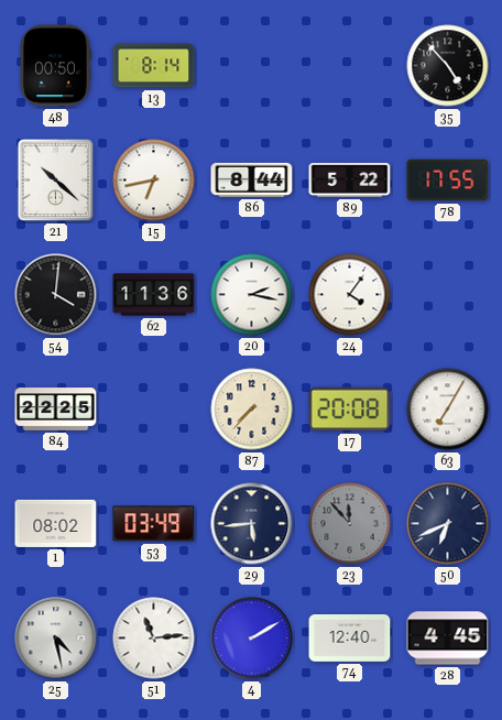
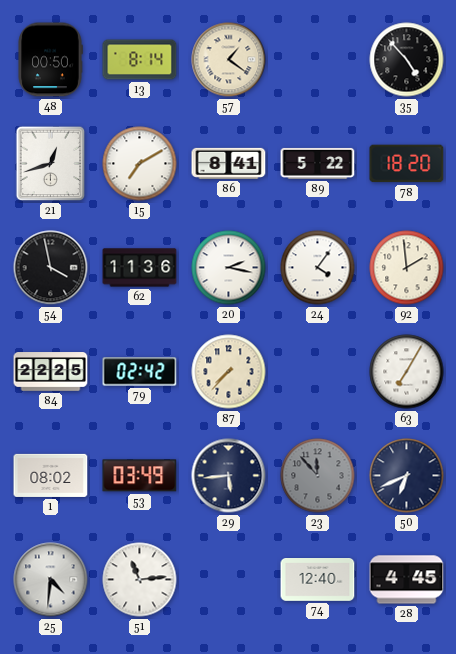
57: none -> 1:21
21: 10:22 -> 12:42
15: 6:43 -> 7:10
86: 8:44 -> 8:41
78: 17:55 -> 18:20
54: 4:01 -> 3:58
92: none -> 1:59
79: none -> 02:42
17: 20:08 -> none
25: 4:28 -> 4:31
4: 2:10 -> none
